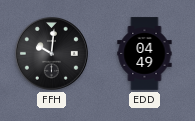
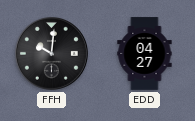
EDD: 04:49 -> 04:27
